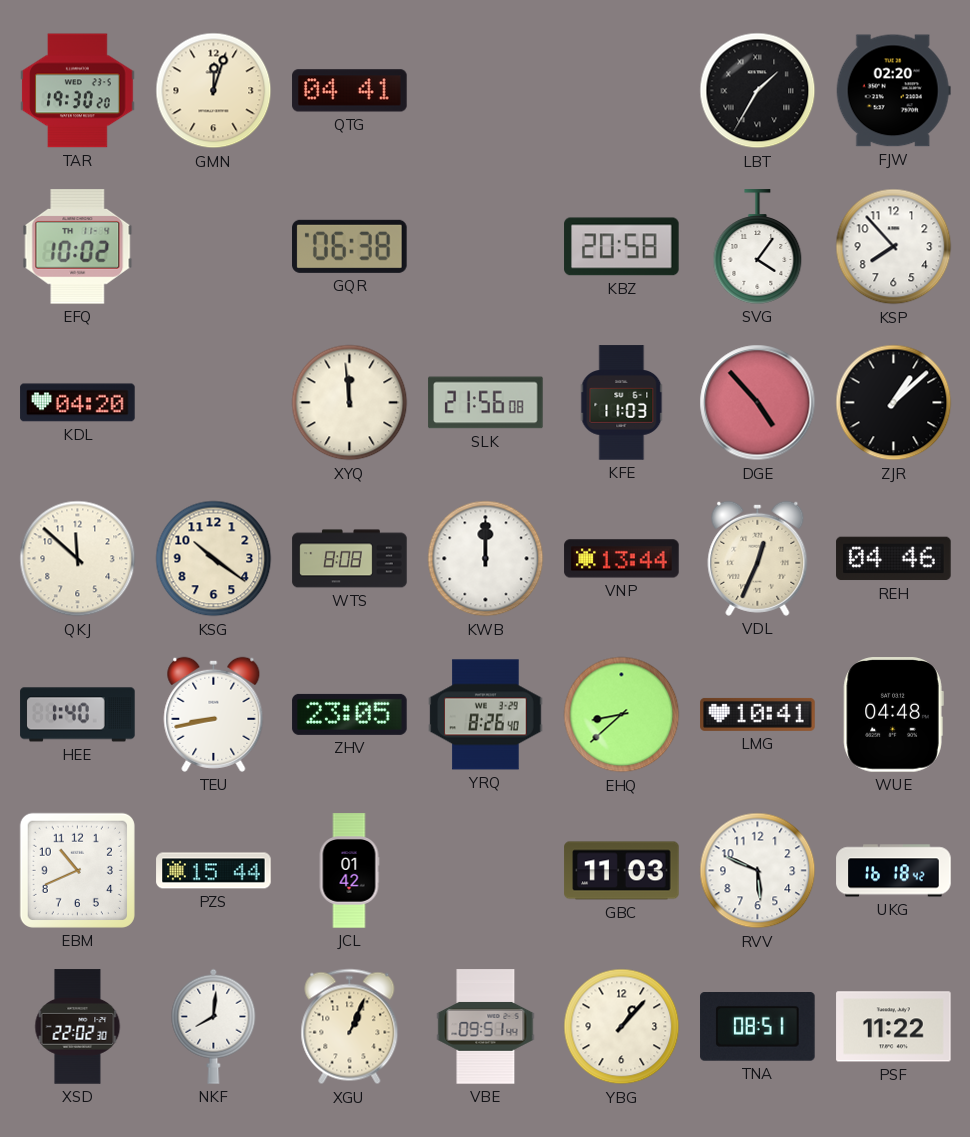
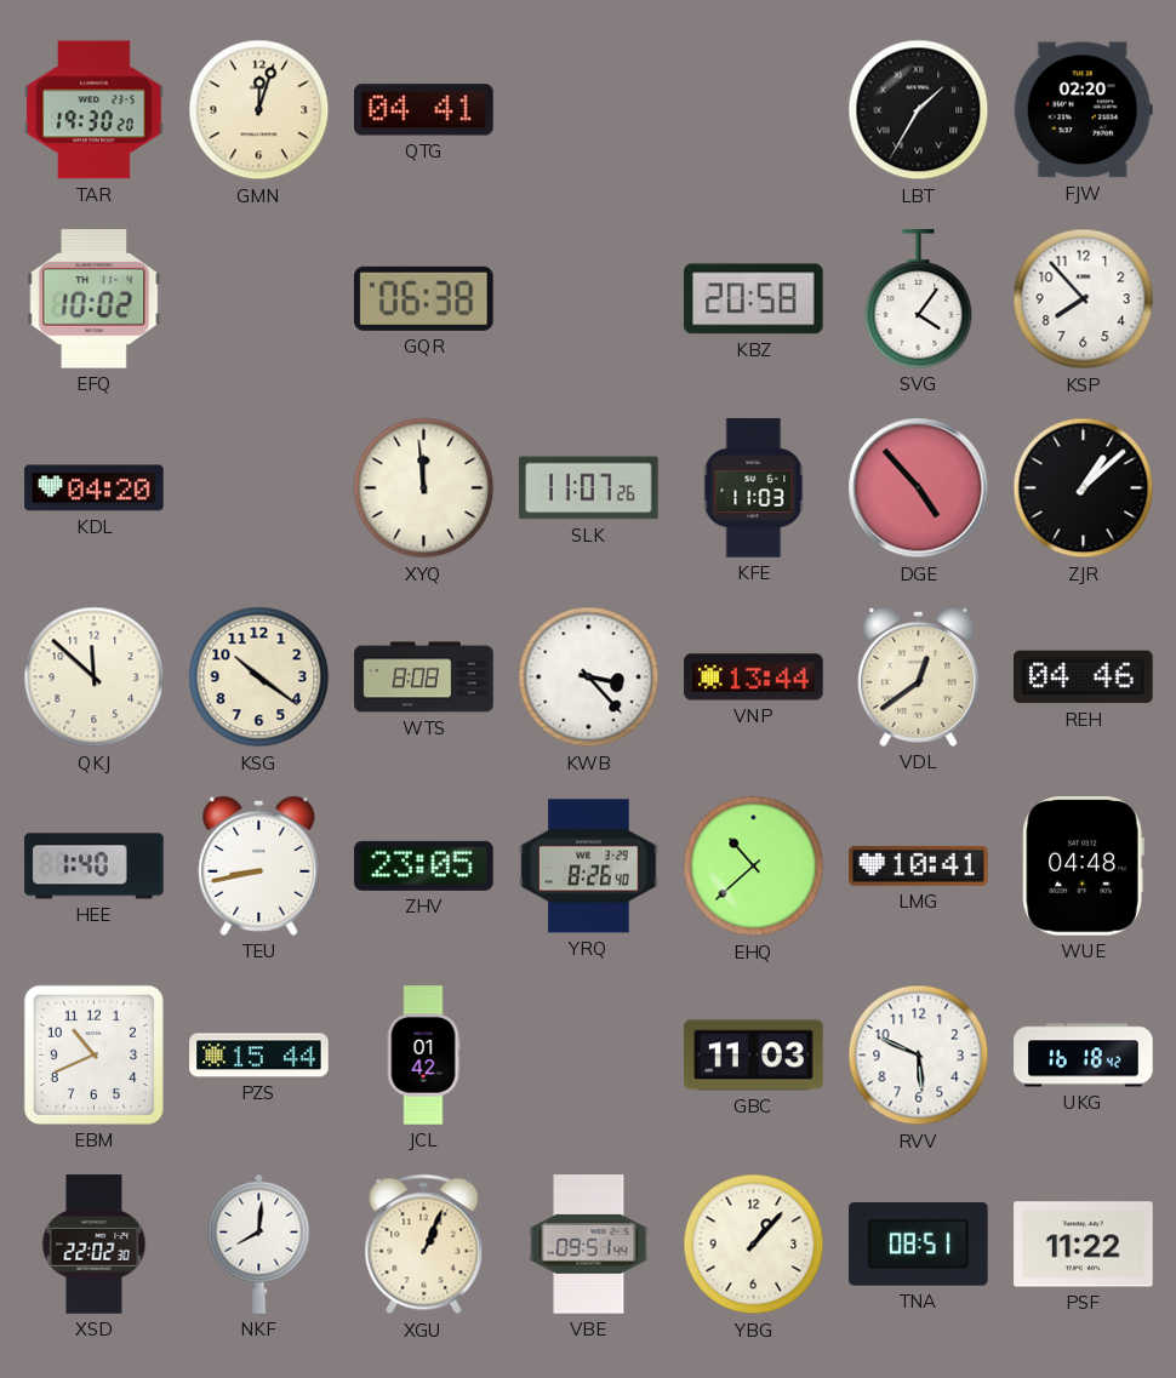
SLK: 21:56 -> 11:07
KWB: 12:00 -> 3:23
VDL: 12:34 -> 12:39
EHQ: 8:38 -> 10:38
